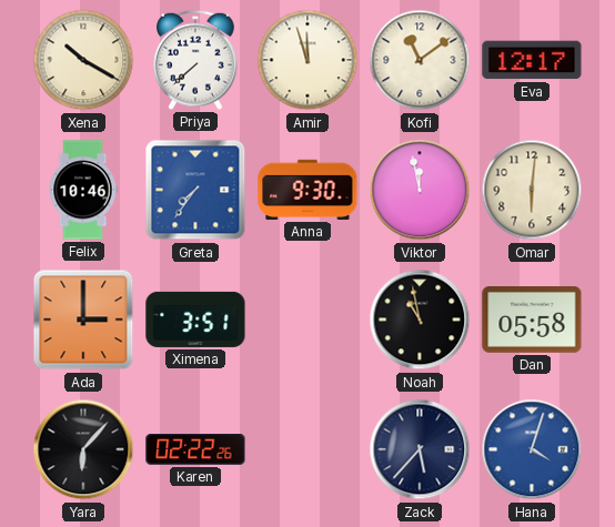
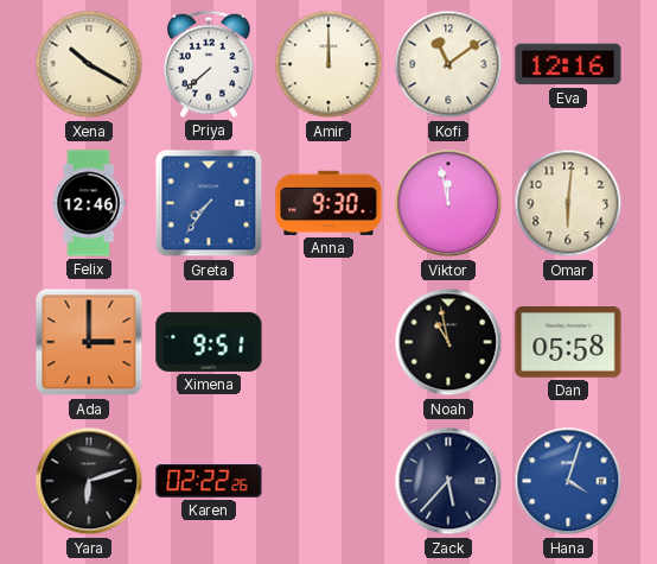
Amir: 11:57 -> 12:00
Eva: 12:17 -> 12:16
Felix: 10:46 -> 12:46
Ximena: 3:51 -> 9:51
Yara: 6:07 -> 6:12
